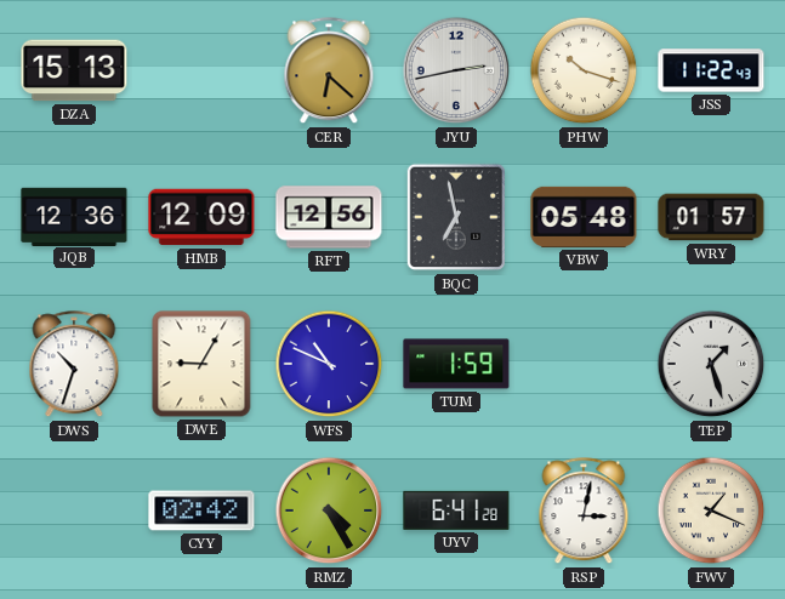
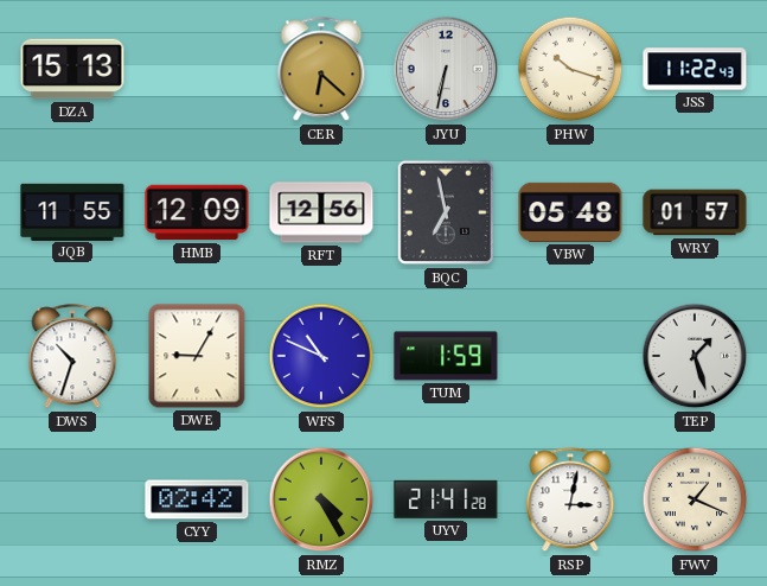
JYU: 2:43 -> 6:32
JQB: 12:36 -> 11:55
UYV: 6:41 -> 21:41
